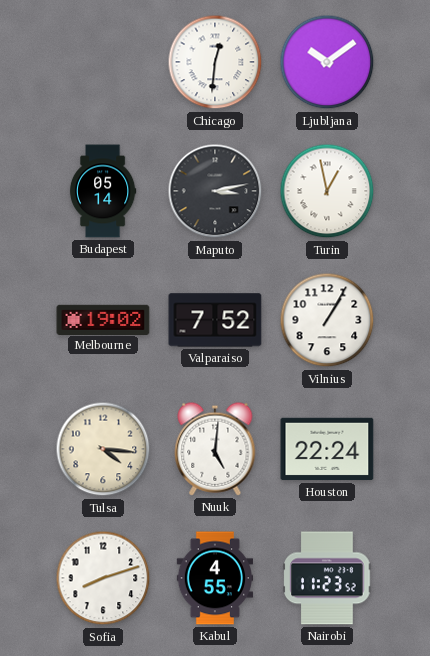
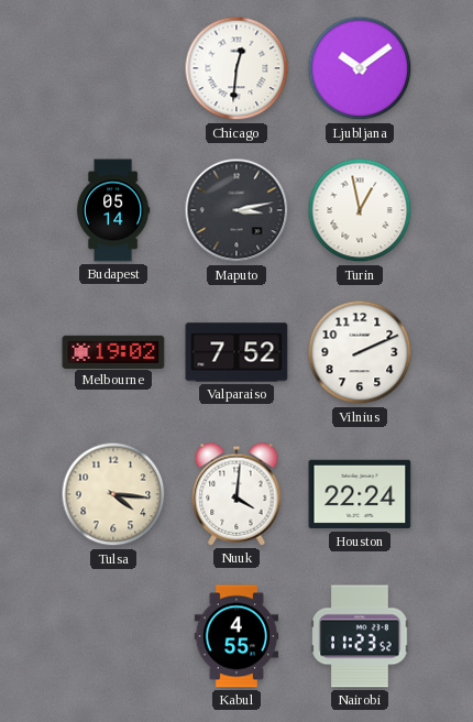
Vilnius: 1:05 -> 2:11
Nuuk: 5:01 -> 4:01
Sofia: 8:12 -> none
